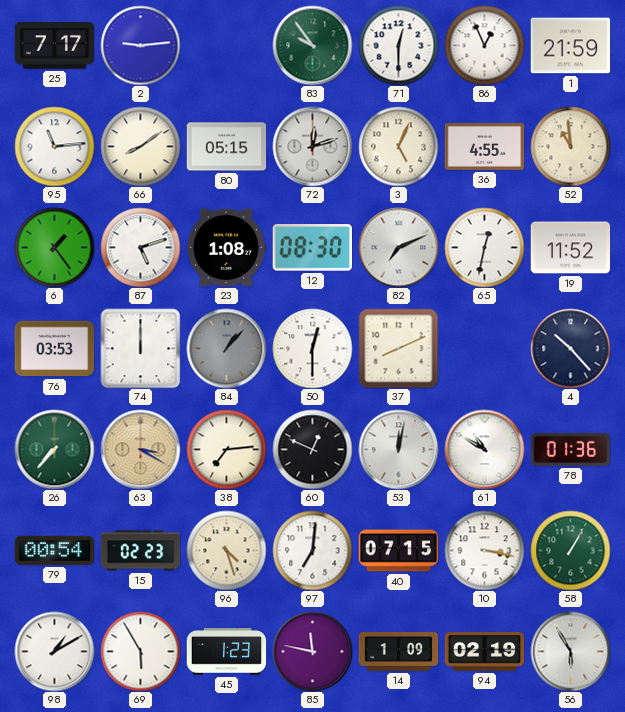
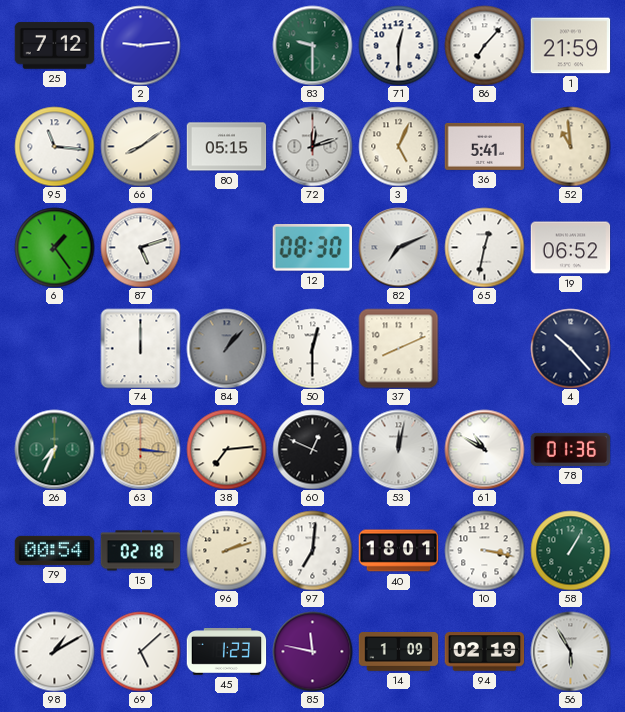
25: 7:17 -> 7:12
83: 9:54 -> 9:30
86: 12:56 -> 7:07
95: 11:14 -> 11:16
36: 4:55 -> 5:41
23: 1:08 -> none
19: 11:52 -> 06:52
76: 03:53 -> none
26: 7:37 -> 7:34
63: 3:20 -> 3:16
15: 02:23 -> 02:18
96: 4:27 -> 2:12
40: 07:15 -> 18:01
69: 5:55 -> 5:08
